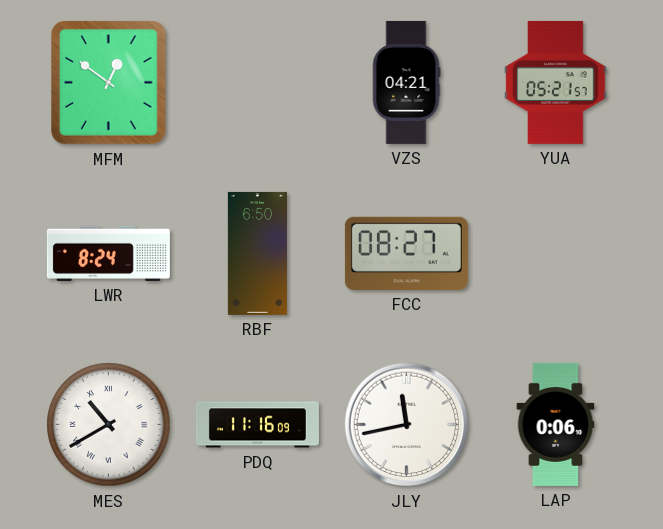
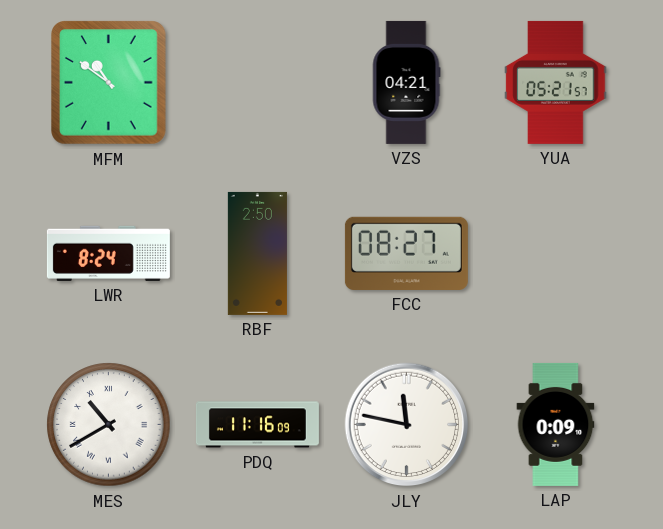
MFM: 12:51 -> 10:51
RBF: 6:50 -> 2:50
JLY: 11:43 -> 11:47
LAP: 0:06 -> 0:09
